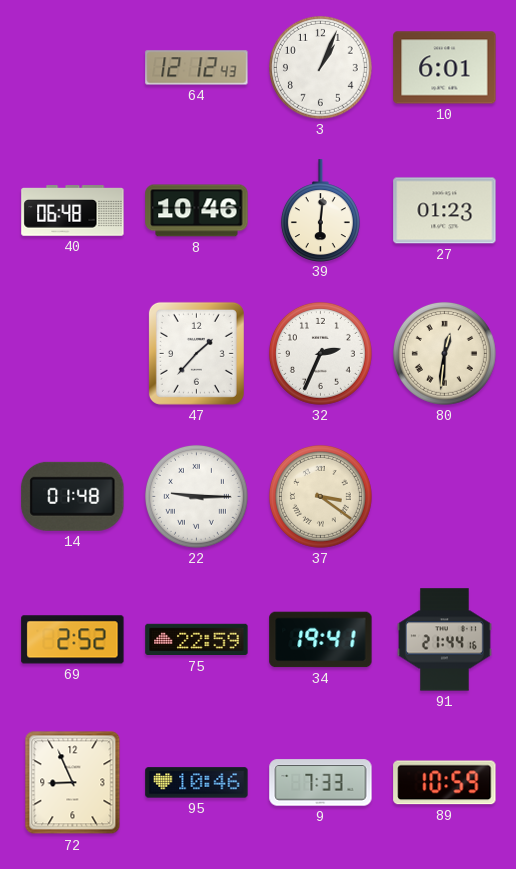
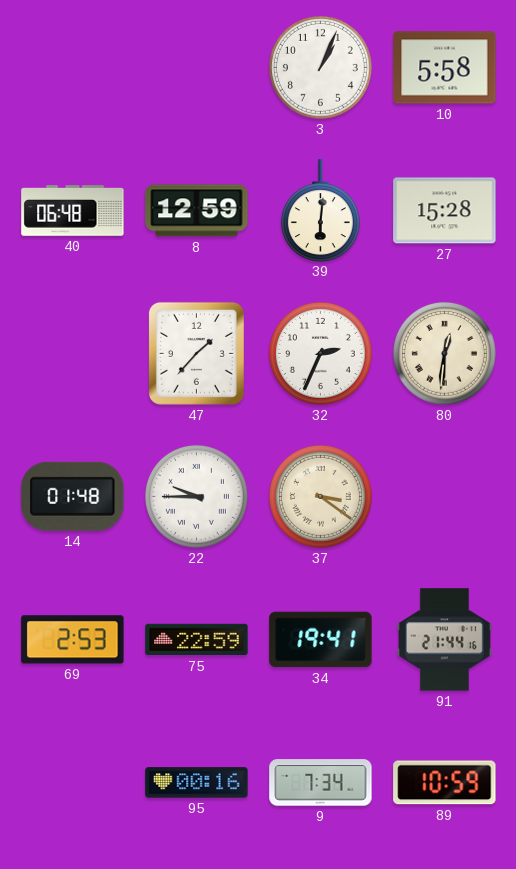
64: 12:12 -> none
10: 6:01 -> 5:58
8: 10:46 -> 12:59
27: 01:23 -> 15:28
22: 9:15 -> 9:45
69: 2:52 -> 2:53
72: 8:56 -> none
95: 10:46 -> 00:16
9: 7:33 -> 7:34
